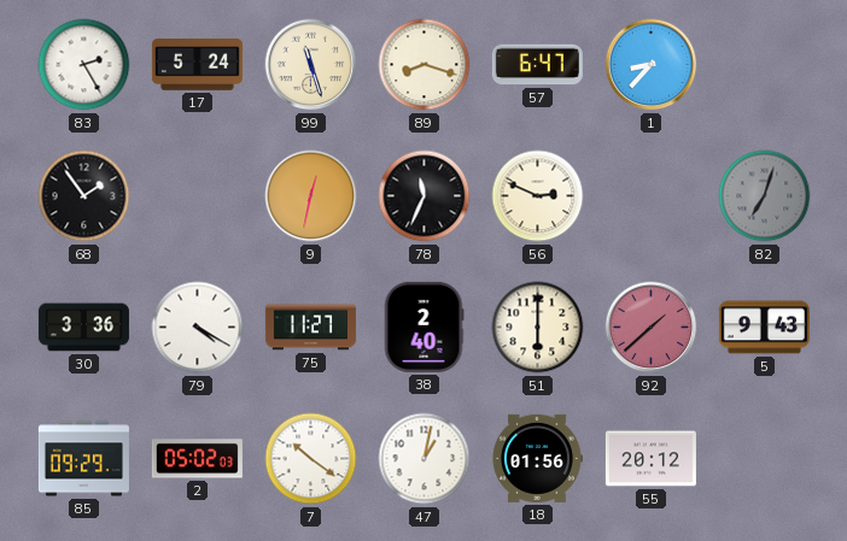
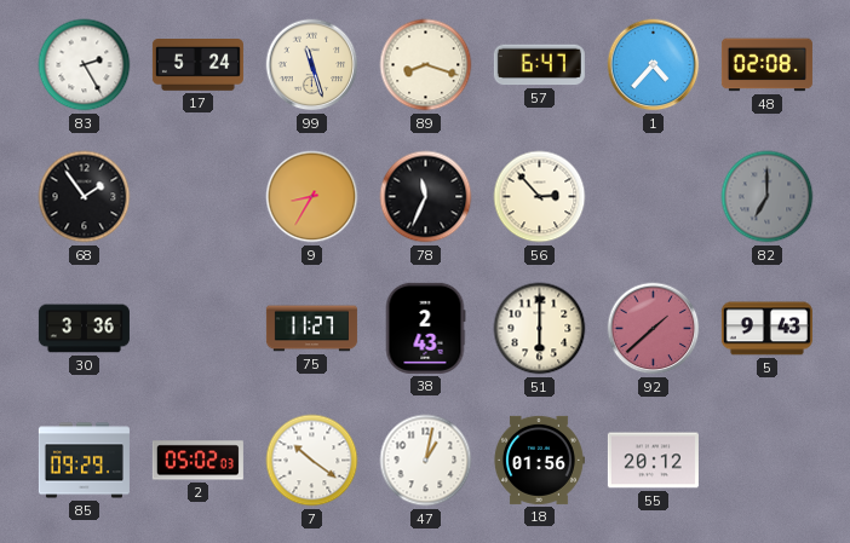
1: 8:37 -> 4:37
48: none -> 02:08
9: 12:32 -> 8:35
56: 2:49 -> 2:53
82: 7:03 -> 7:00
79: 4:20 -> none
38: 2:40 -> 2:43
